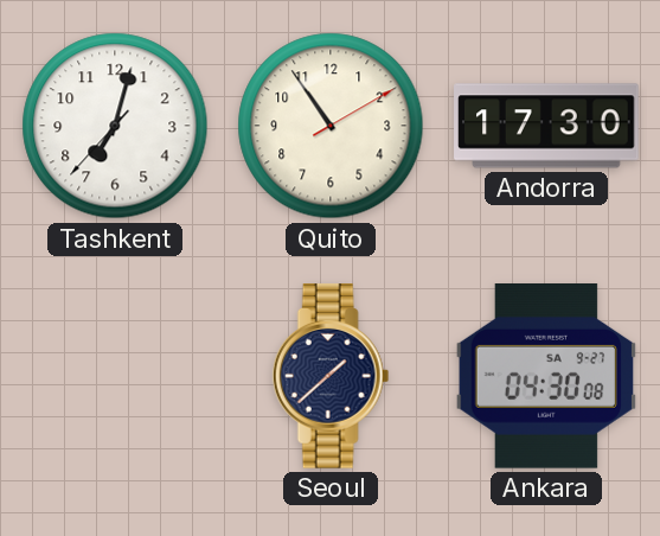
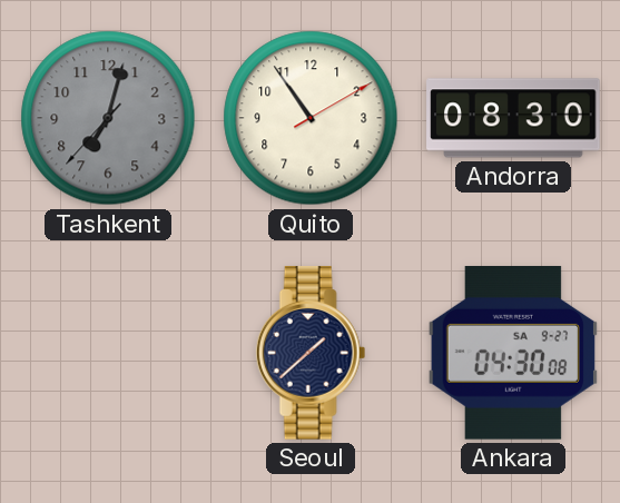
Tashkent dial: white -> grey
Andorra: 17:30 -> 08:30
